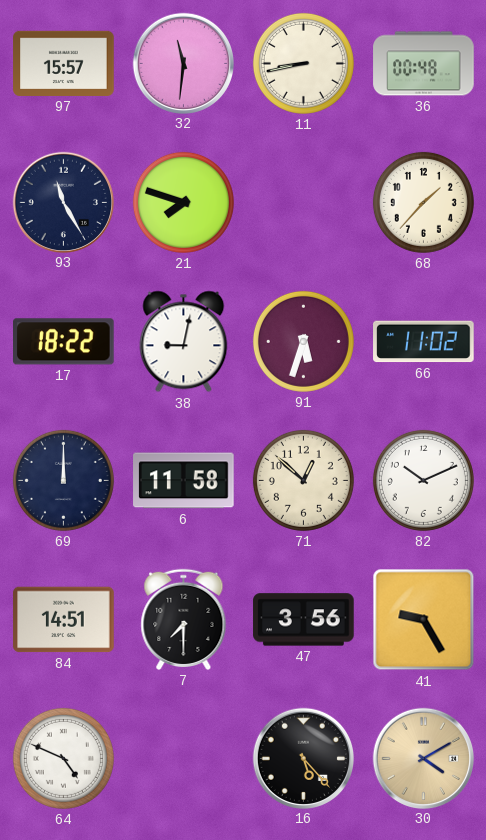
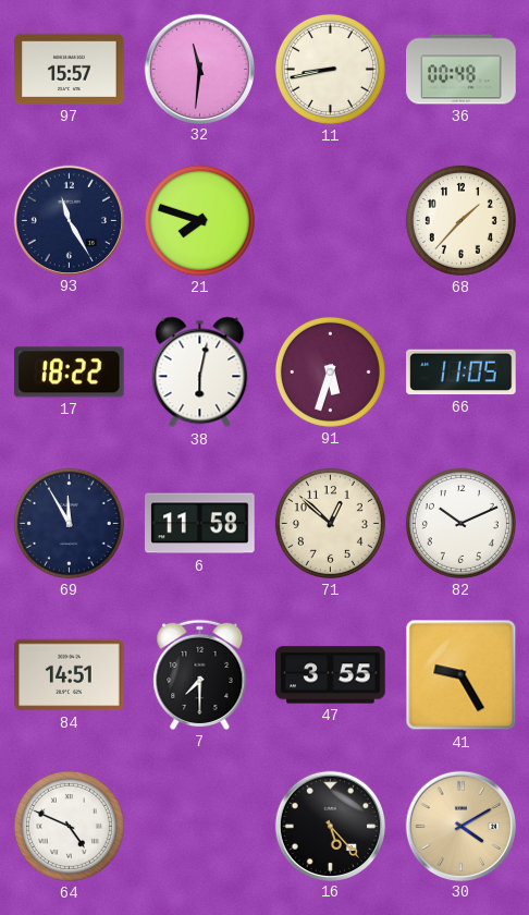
38: 9:02 -> 6:02
66: 11:02 -> 11:05
69: 12:00 -> 11:55
47: 3:56 -> 3:55
